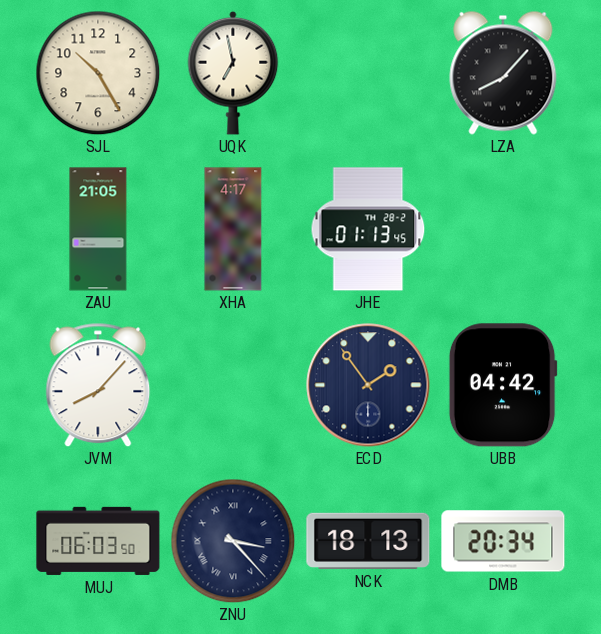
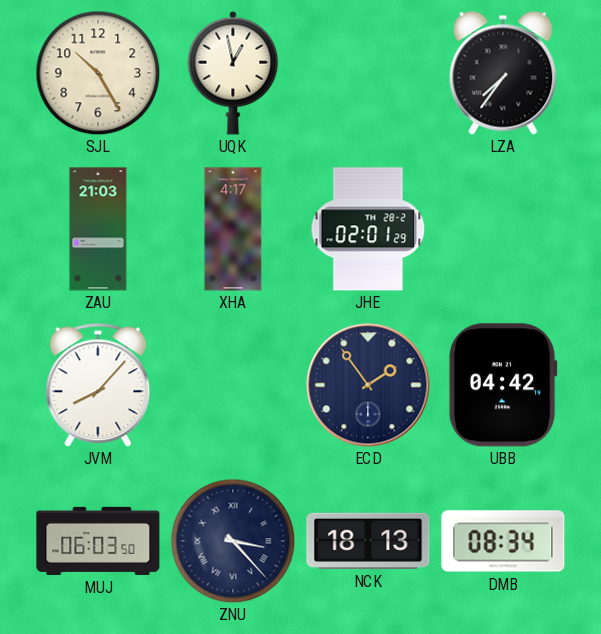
UQK: 6:58 -> 12:58
LZA: 8:07 -> 7:36
ZAU: 21:05 -> 21:03
JHE: 01:13 -> 02:01
DMB: 20:34 -> 08:34
